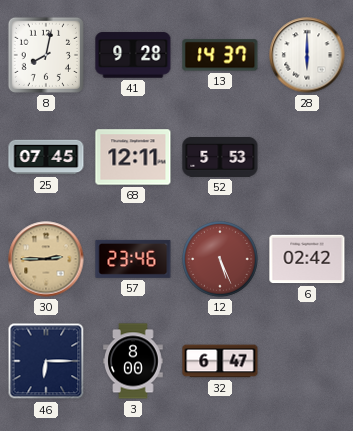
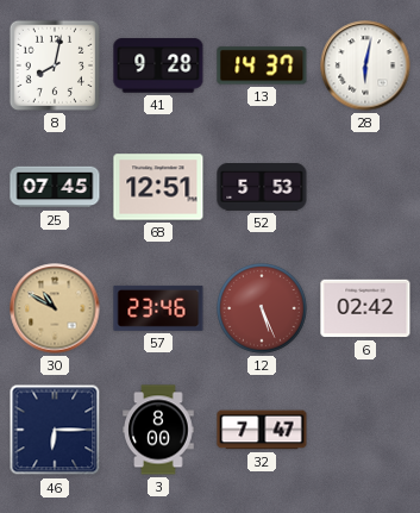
28: 6:00 -> 6:02
68: 12:11 -> 12:51
30: 2:45 -> 10:50
32: 6:47 -> 7:47
